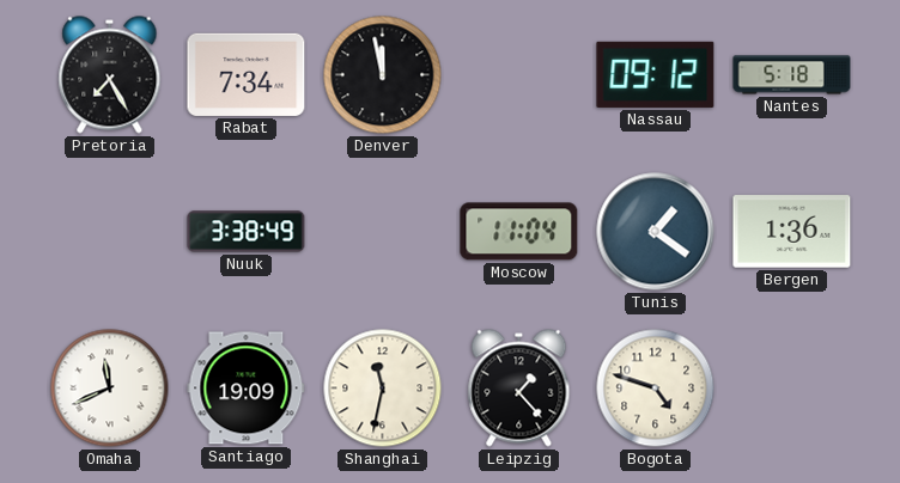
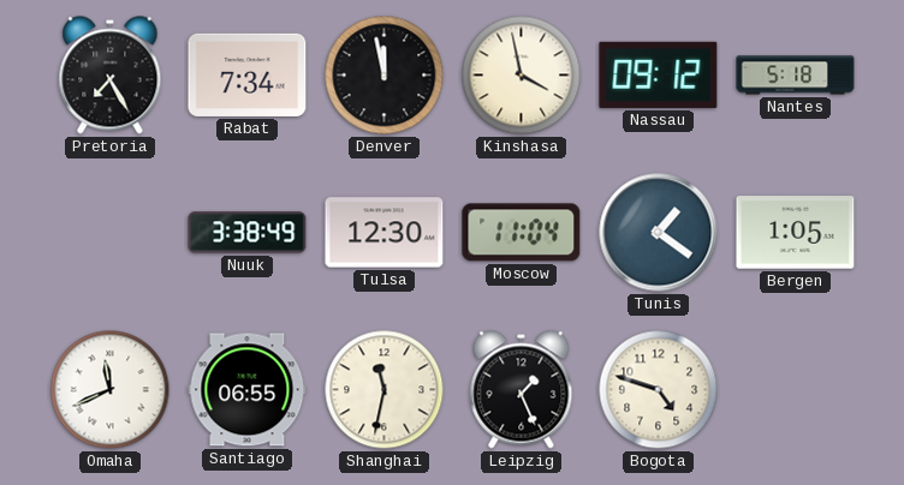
Kinshasa: none -> 3:58
Tulsa: none -> 12:30
Bergen: 1:36 -> 1:05
Santiago: 19:09 -> 06:55
Leipzig: 1:23 -> 1:26
